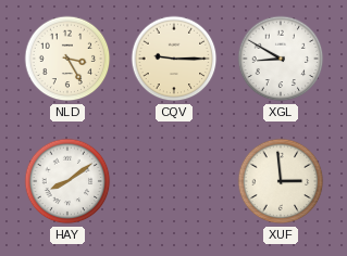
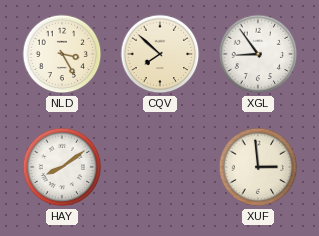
CQV: 9:15 -> 7:52
XGL: 8:50 -> 8:54
